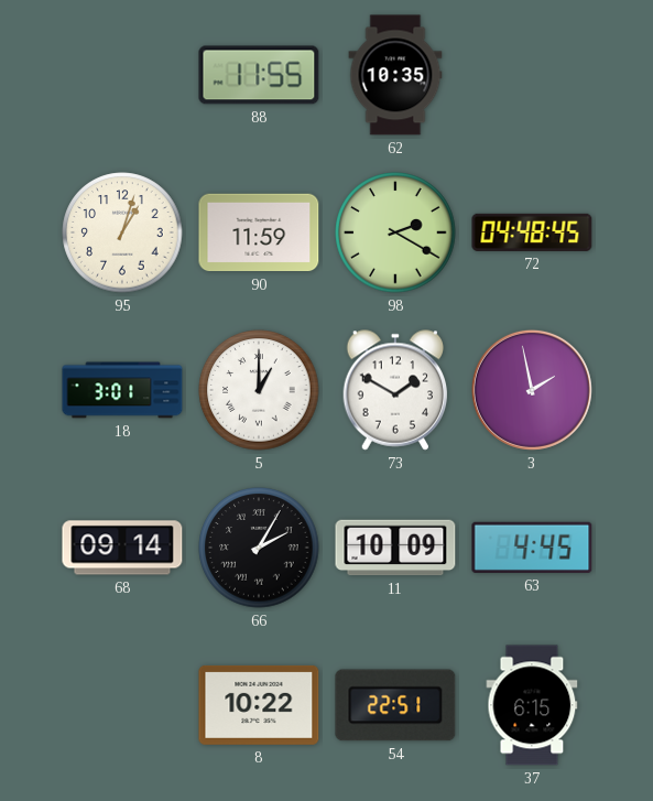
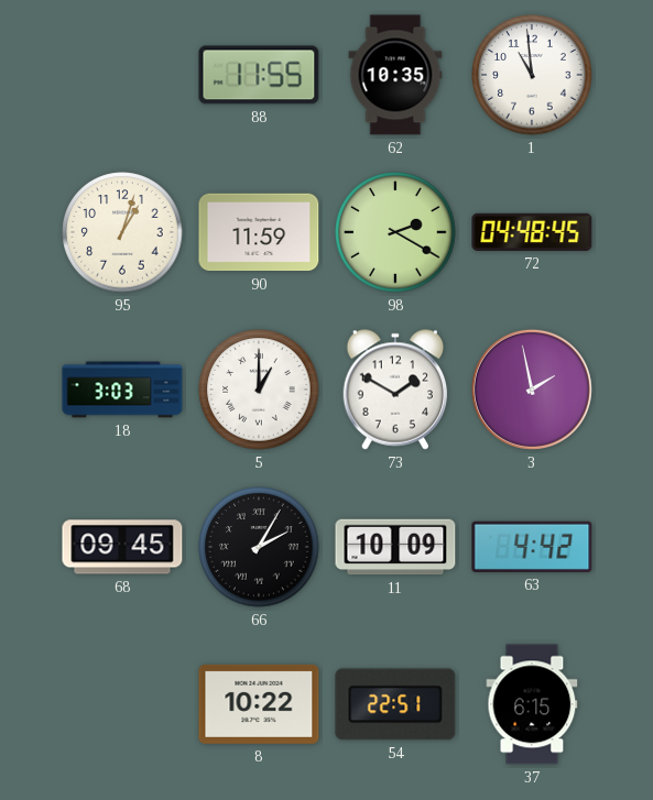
1: none -> 10:59
18: 3:01 -> 3:03
68: 09:14 -> 09:45
63: 4:45 -> 4:42
